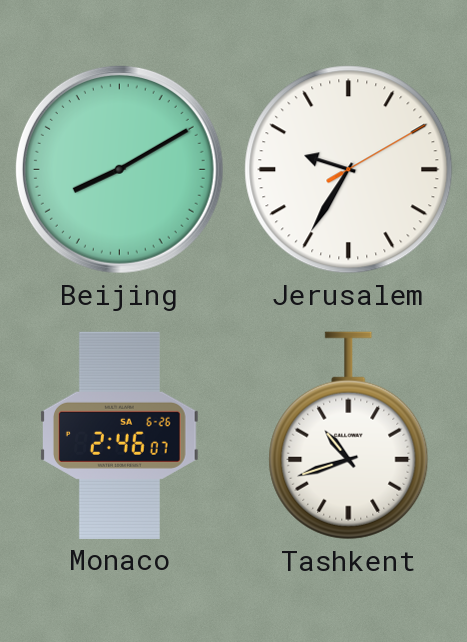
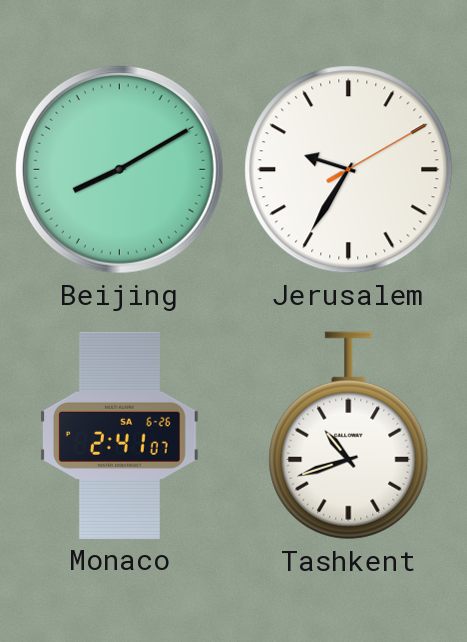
Monaco: 2:46 -> 2:41
